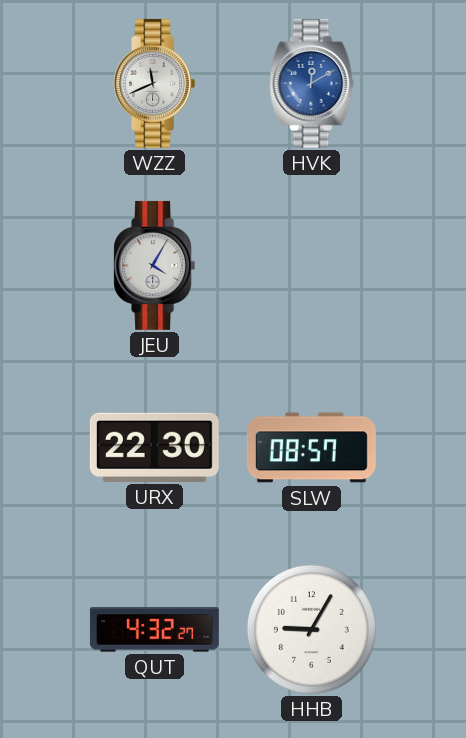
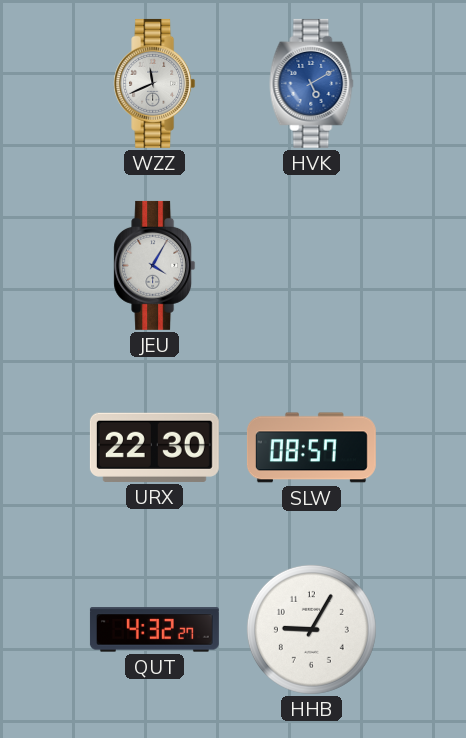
HVK: 12:10 -> 5:10
